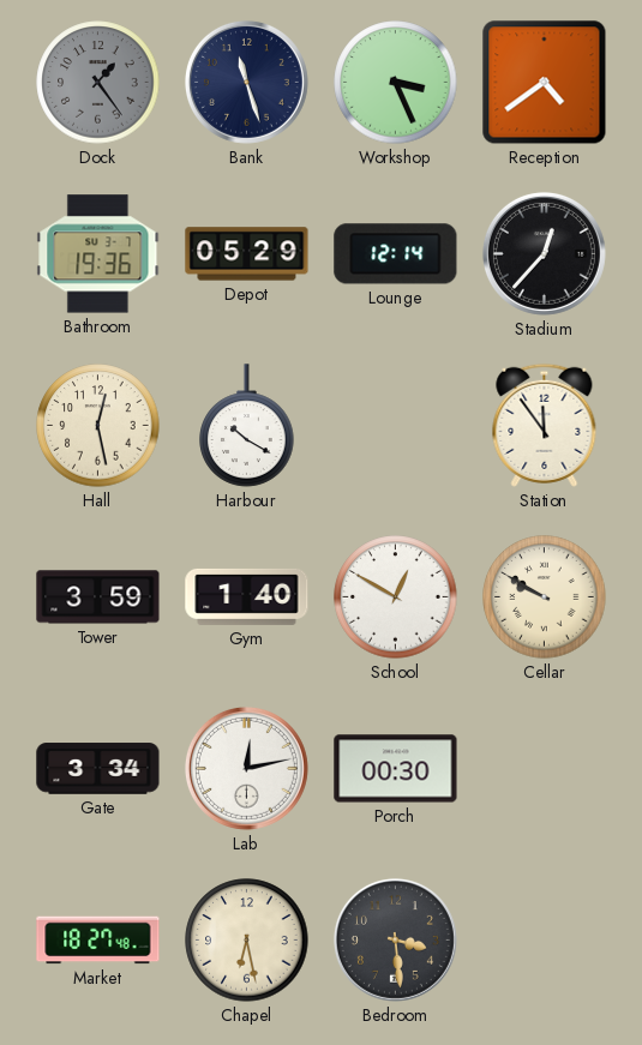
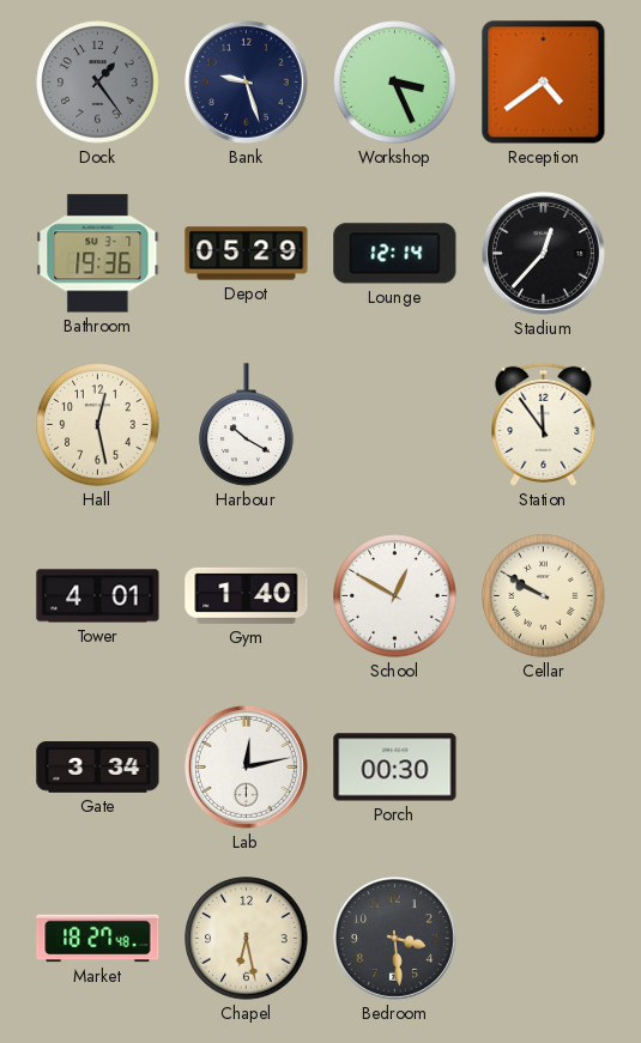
Bank: 11:27 -> 9:27
Tower: 3:59 -> 4:01
